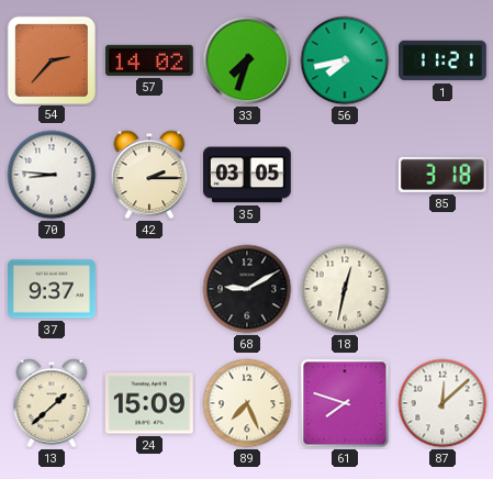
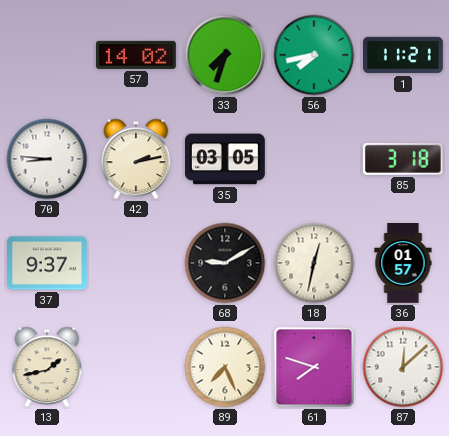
54: 2:37 -> none
42: 2:15 -> 2:13
36: none -> 01:57
13: 1:38 -> 1:43
24: 15:09 -> none
